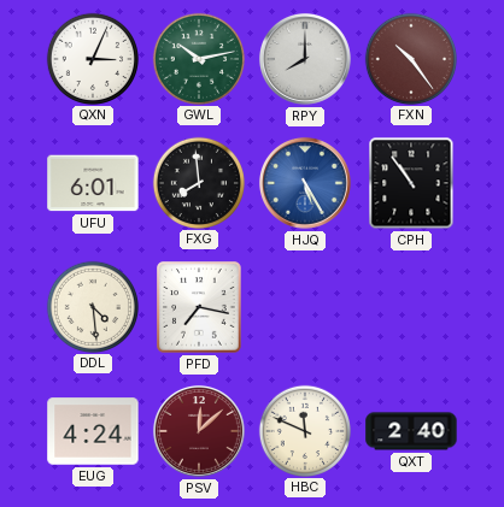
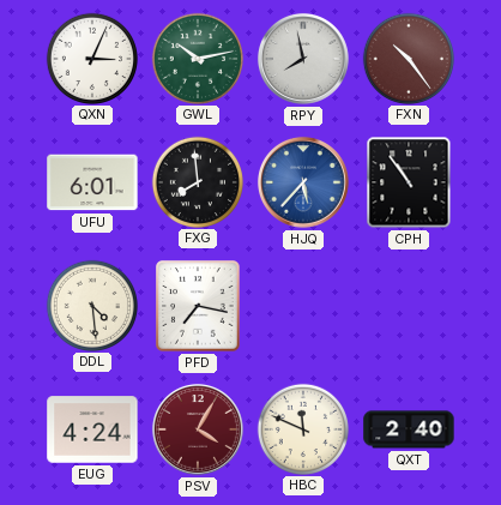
RPY: 8:00 -> 7:58
HJQ: 5:25 -> 5:37
PSV: 12:08 -> 4:05
